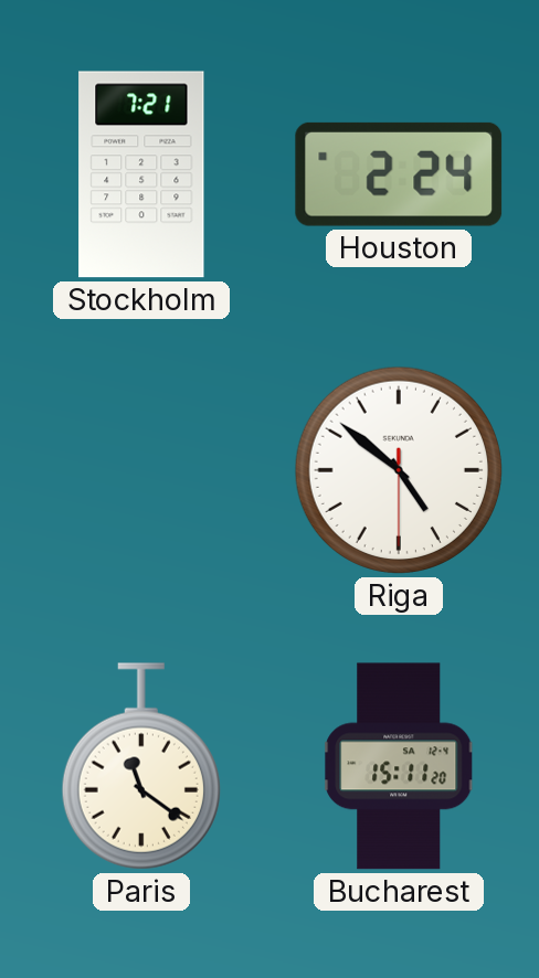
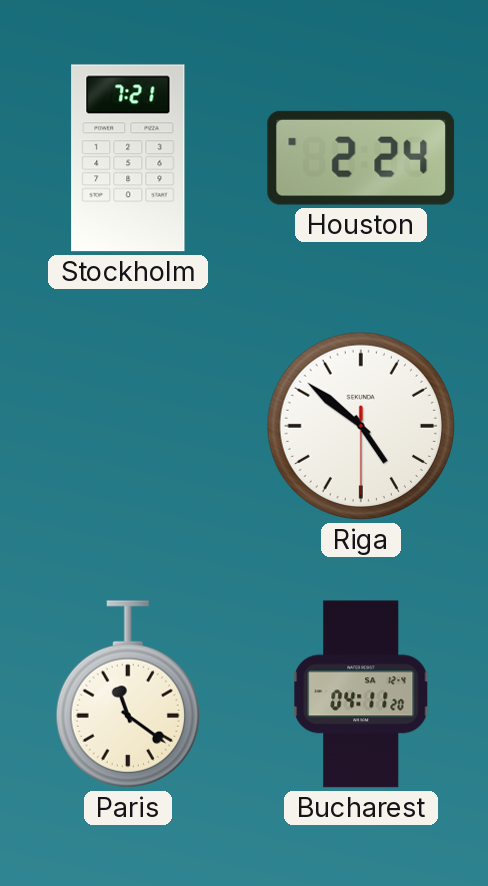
Bucharest: 15:11 -> 04:11
